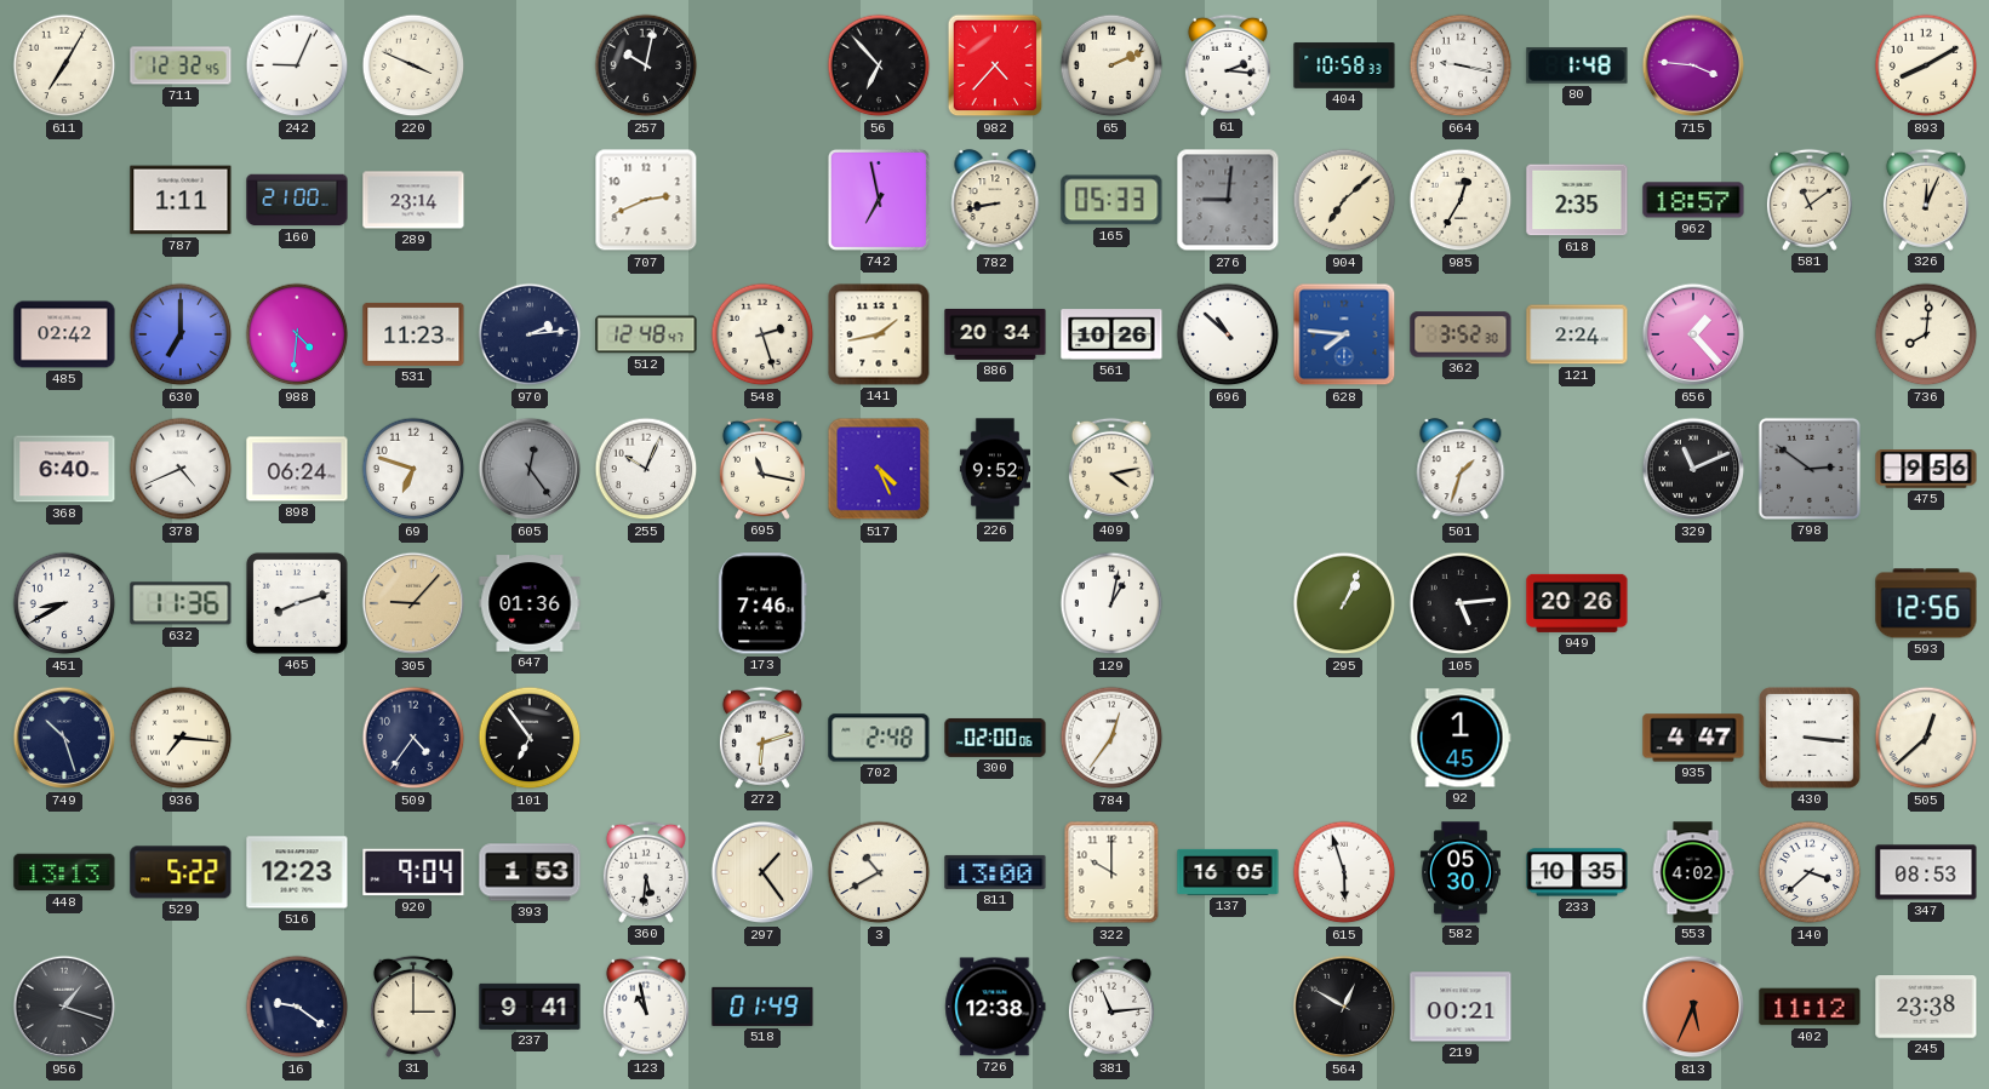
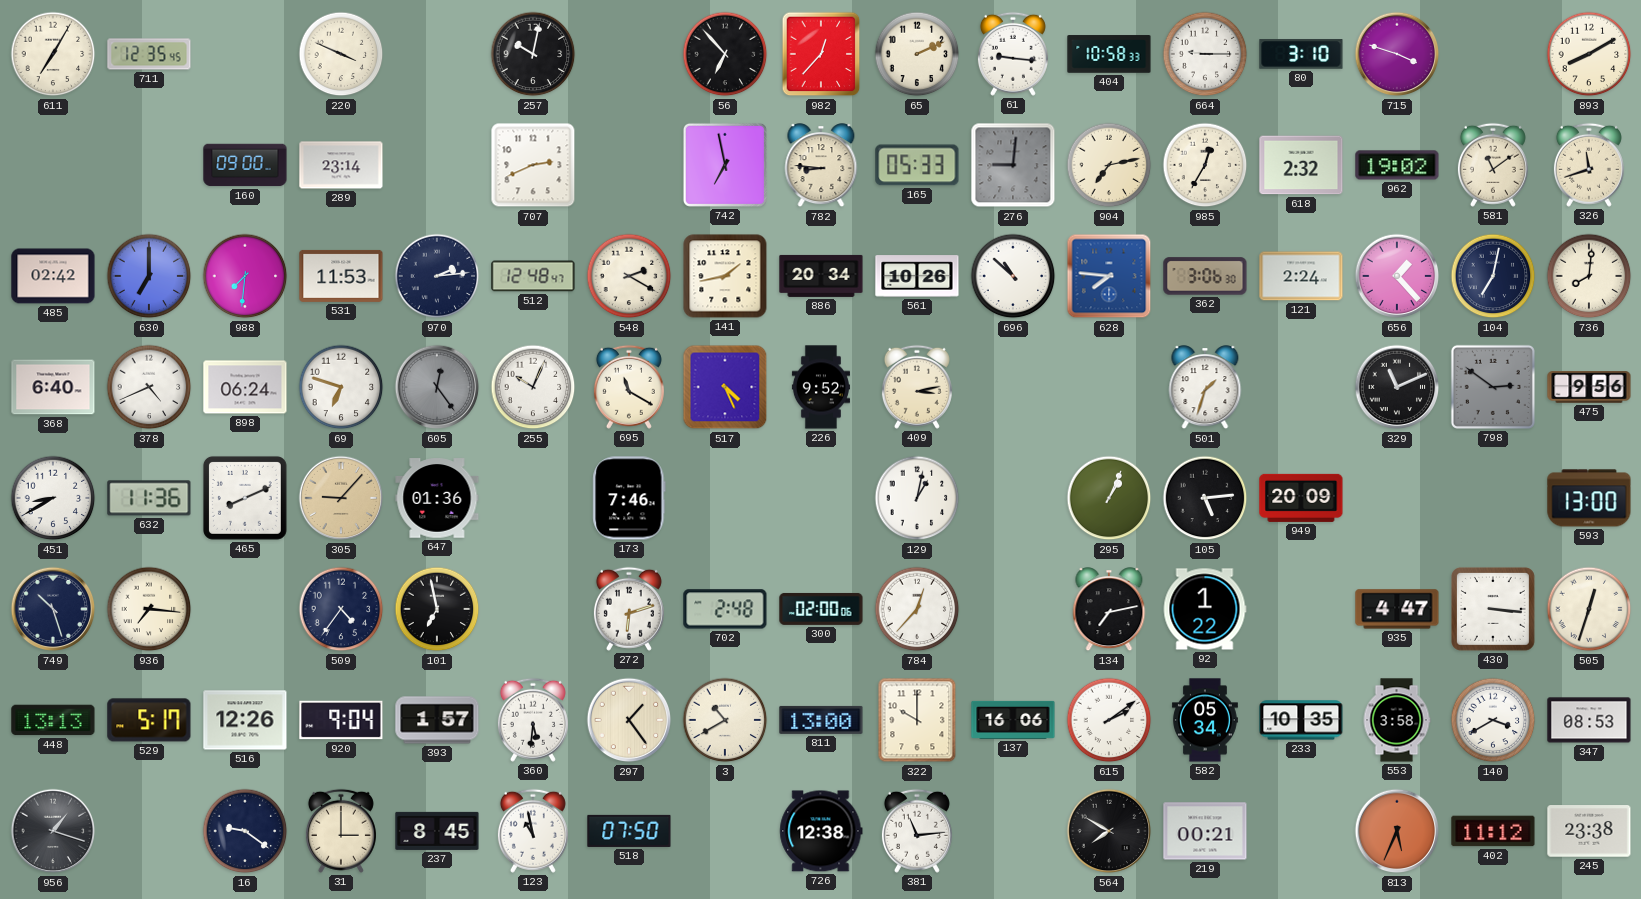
711: 12:32 -> 12:35
242: 9:04 -> none
982: 4:37 -> 12:37
61: 2:16 -> 9:16
664: 9:17 -> 9:15
80: 1:48 -> 3:10
715: 3:46 -> 3:48
787: 1:11 -> none
160: 21:00 -> 09:00
782: 8:43 -> 8:46
904: 7:08 -> 7:13
618: 2:35 -> 2:32
962: 18:57 -> 19:02
326: 12:04 -> 11:42
988: 4:31 -> 7:31
531: 11:23 -> 11:53
548: 2:27 -> 2:20
362: 3:52 -> 3:06
104: none -> 7:02
695: 11:17 -> 11:20
409: 4:13 -> 3:13
465: 8:12 -> 8:11
949: 20:26 -> 20:09
593: 12:56 -> 13:00
101: 6:54 -> 6:58
784: 12:36 -> 12:37
134: none -> 7:13
92: 1:45 -> 1:22
505: 12:38 -> 12:33
529: 5:22 -> 5:17
516: 12:23 -> 12:26
393: 1:53 -> 1:57
137: 16:05 -> 16:06
615: 5:57 -> 2:09
582: 05:30 -> 05:34
553: 4:02 -> 3:58
140: 3:38 -> 3:40
237: 9:41 -> 8:45
518: 01:49 -> 07:50
564: 12:50 -> 7:50
